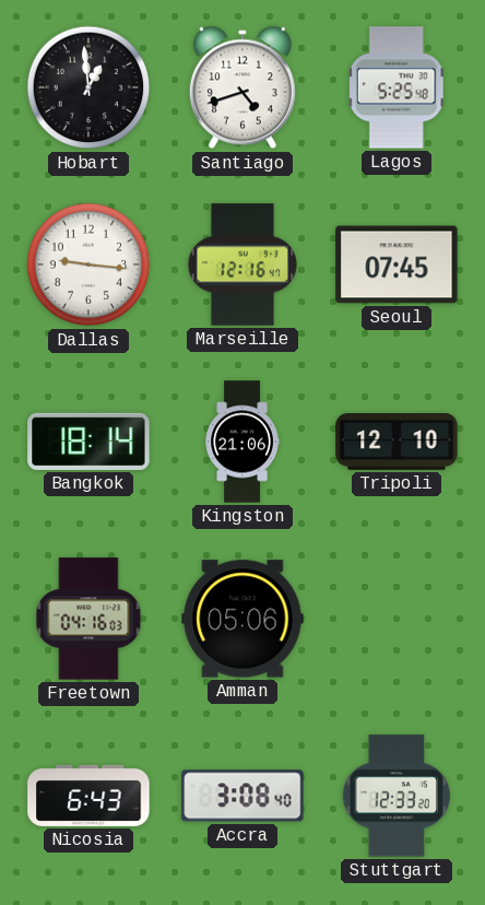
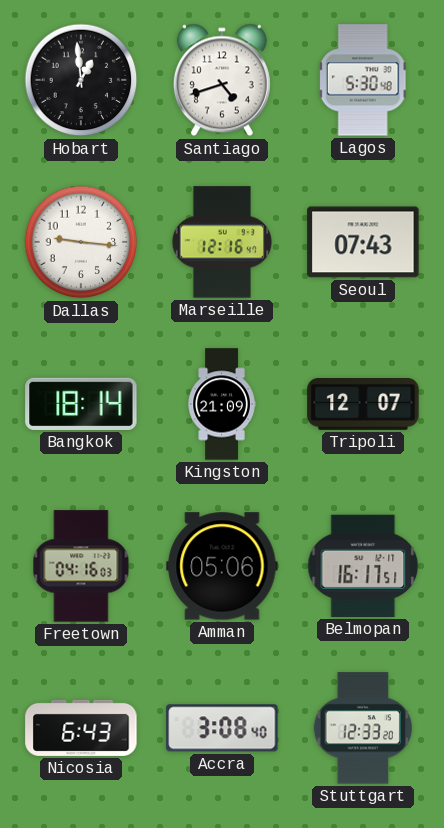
Lagos: 5:25 -> 5:30
Seoul: 07:45 -> 07:43
Kingston: 21:06 -> 21:09
Tripoli: 12:10 -> 12:07
Belmopan: none -> 16:17
